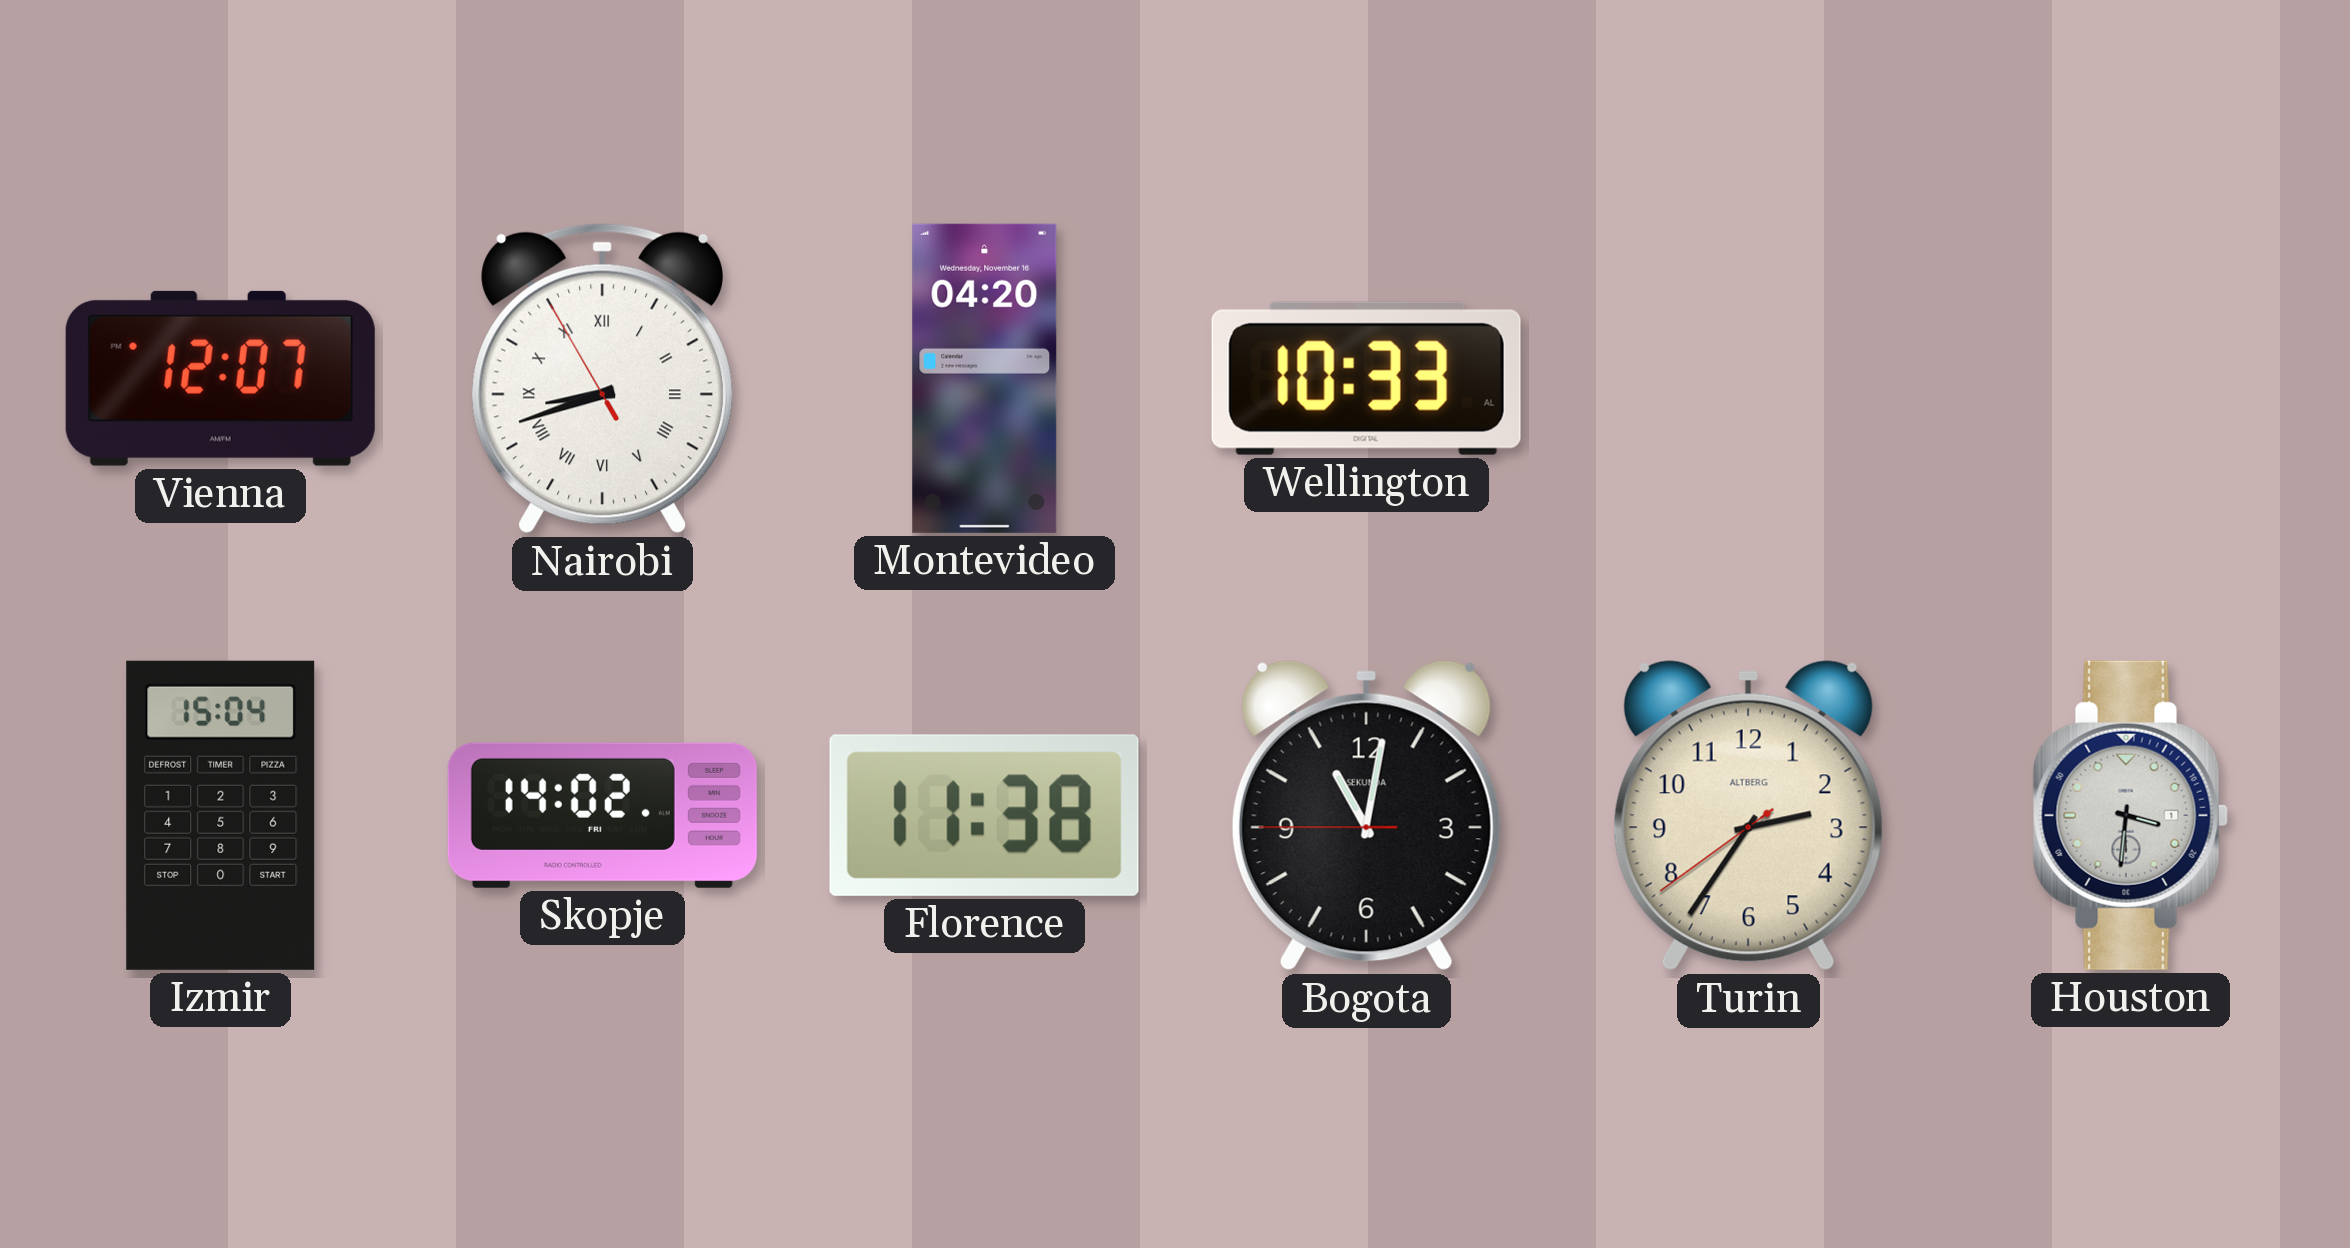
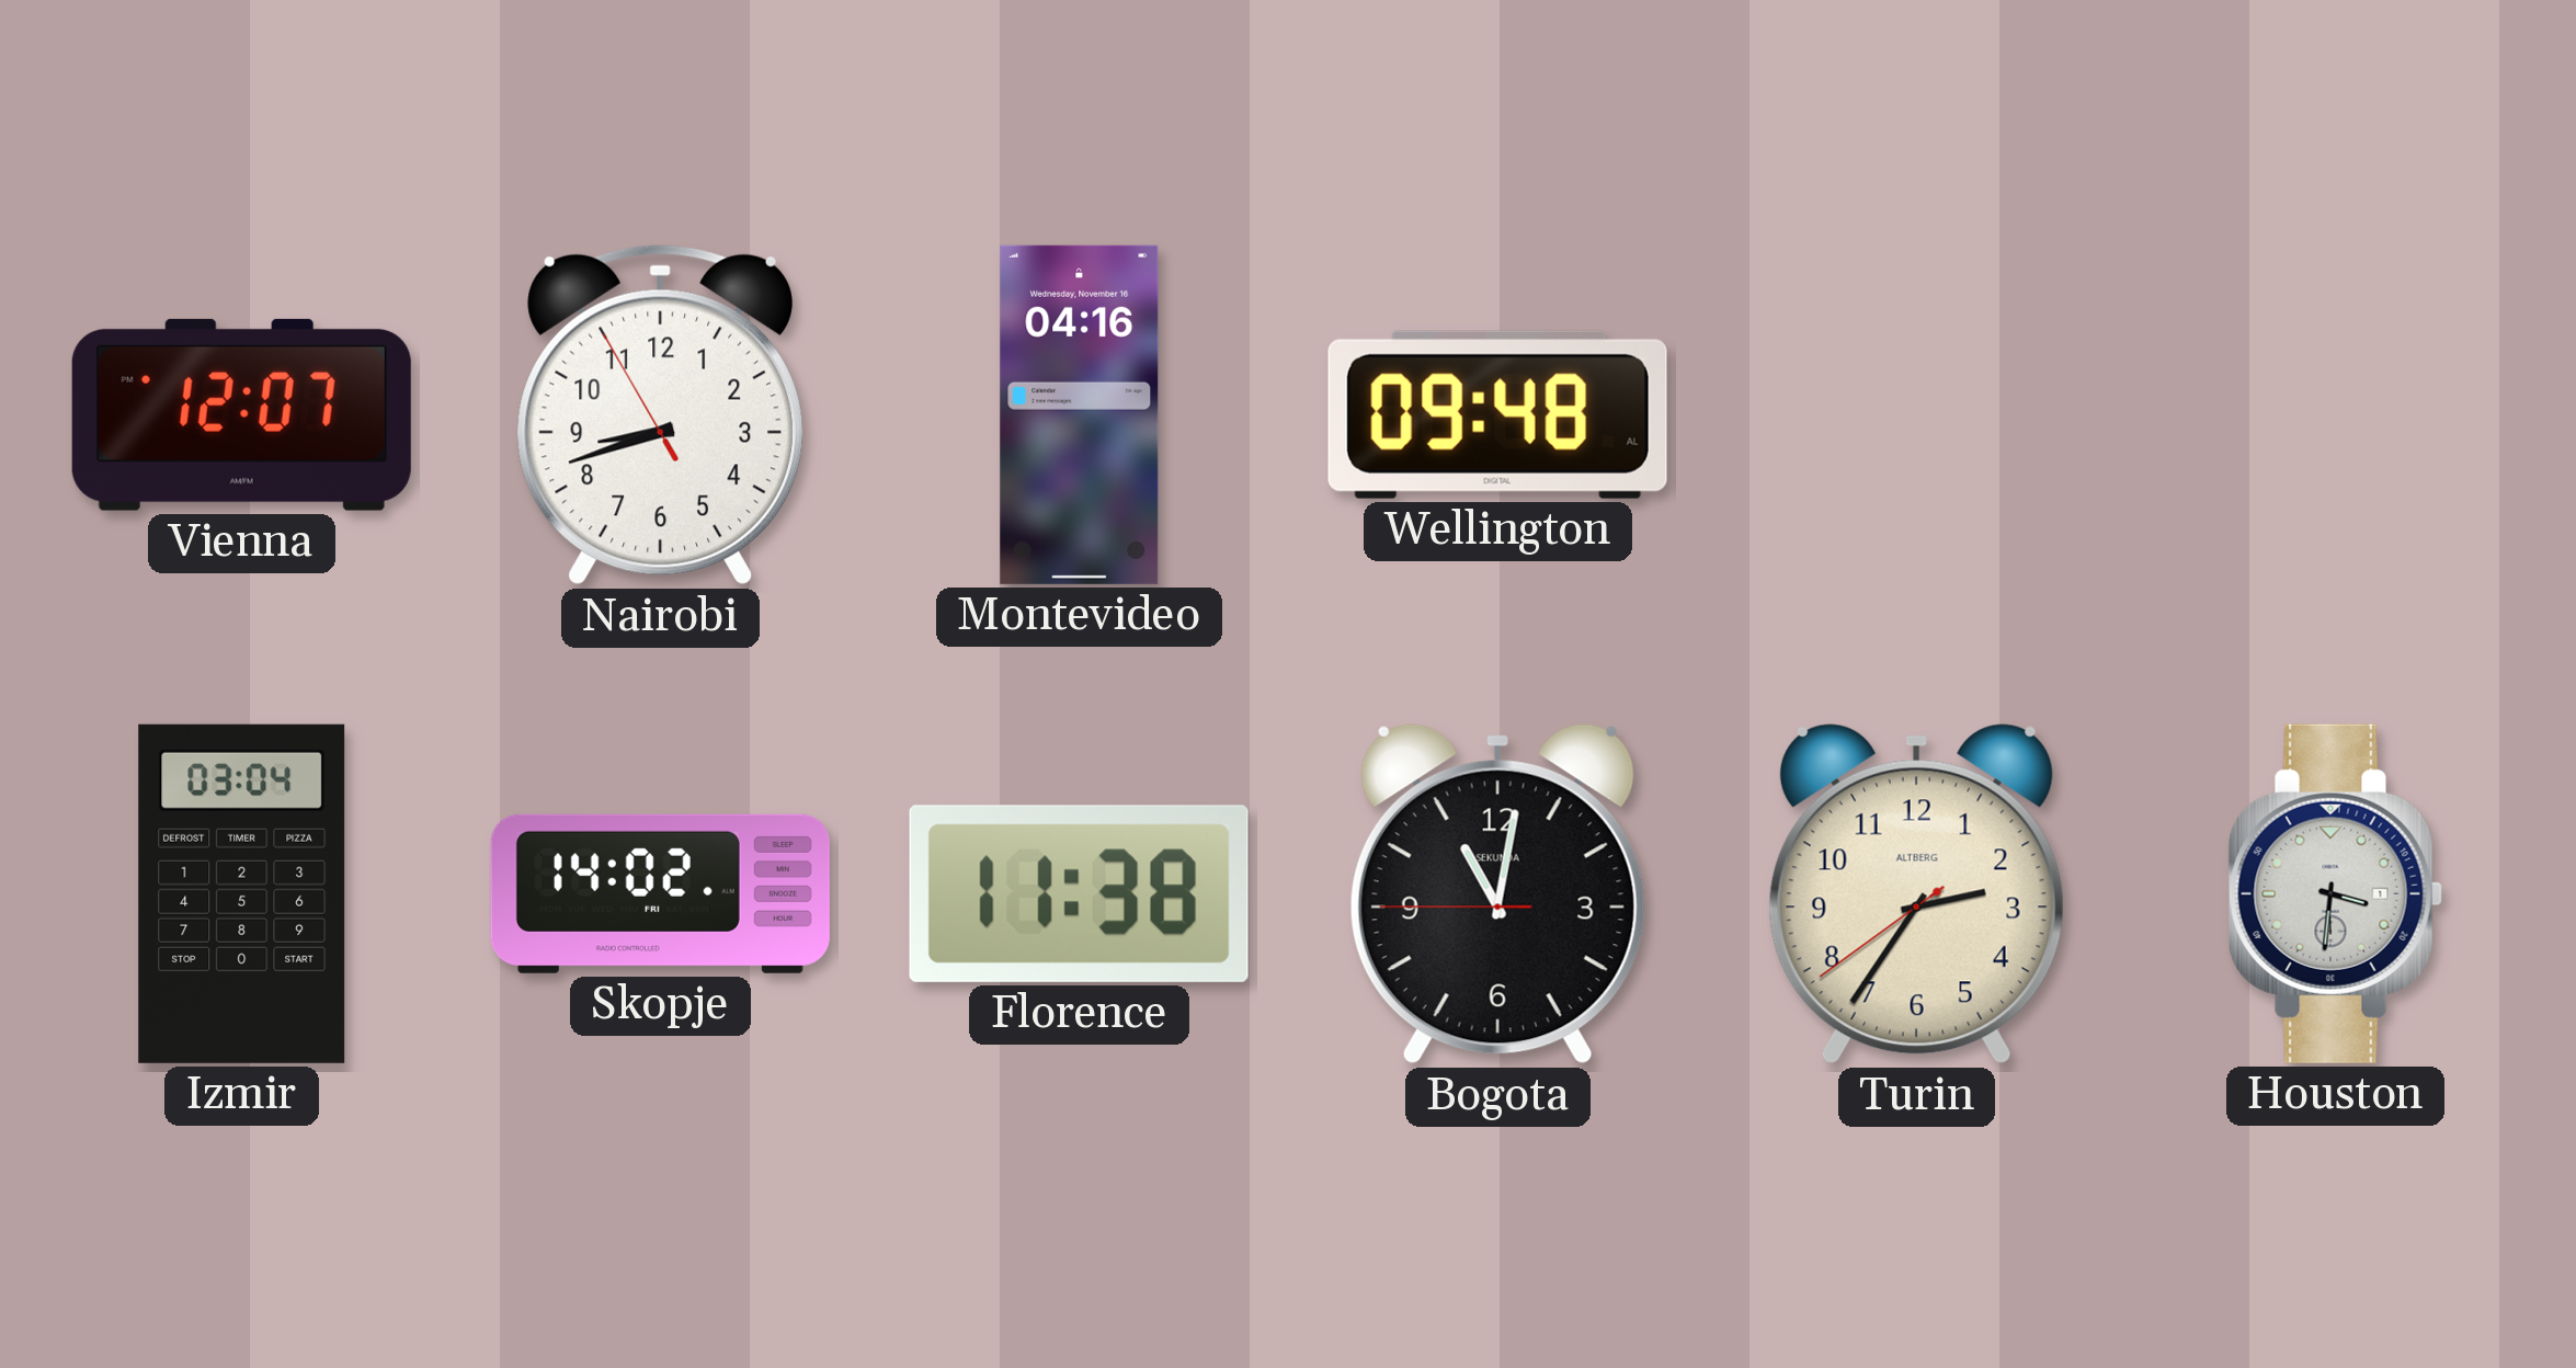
Nairobi numerals: Roman -> Arabic
Montevideo: 04:20 -> 04:16
Wellington: 10:33 -> 09:48
Izmir: 15:04 -> 03:04
